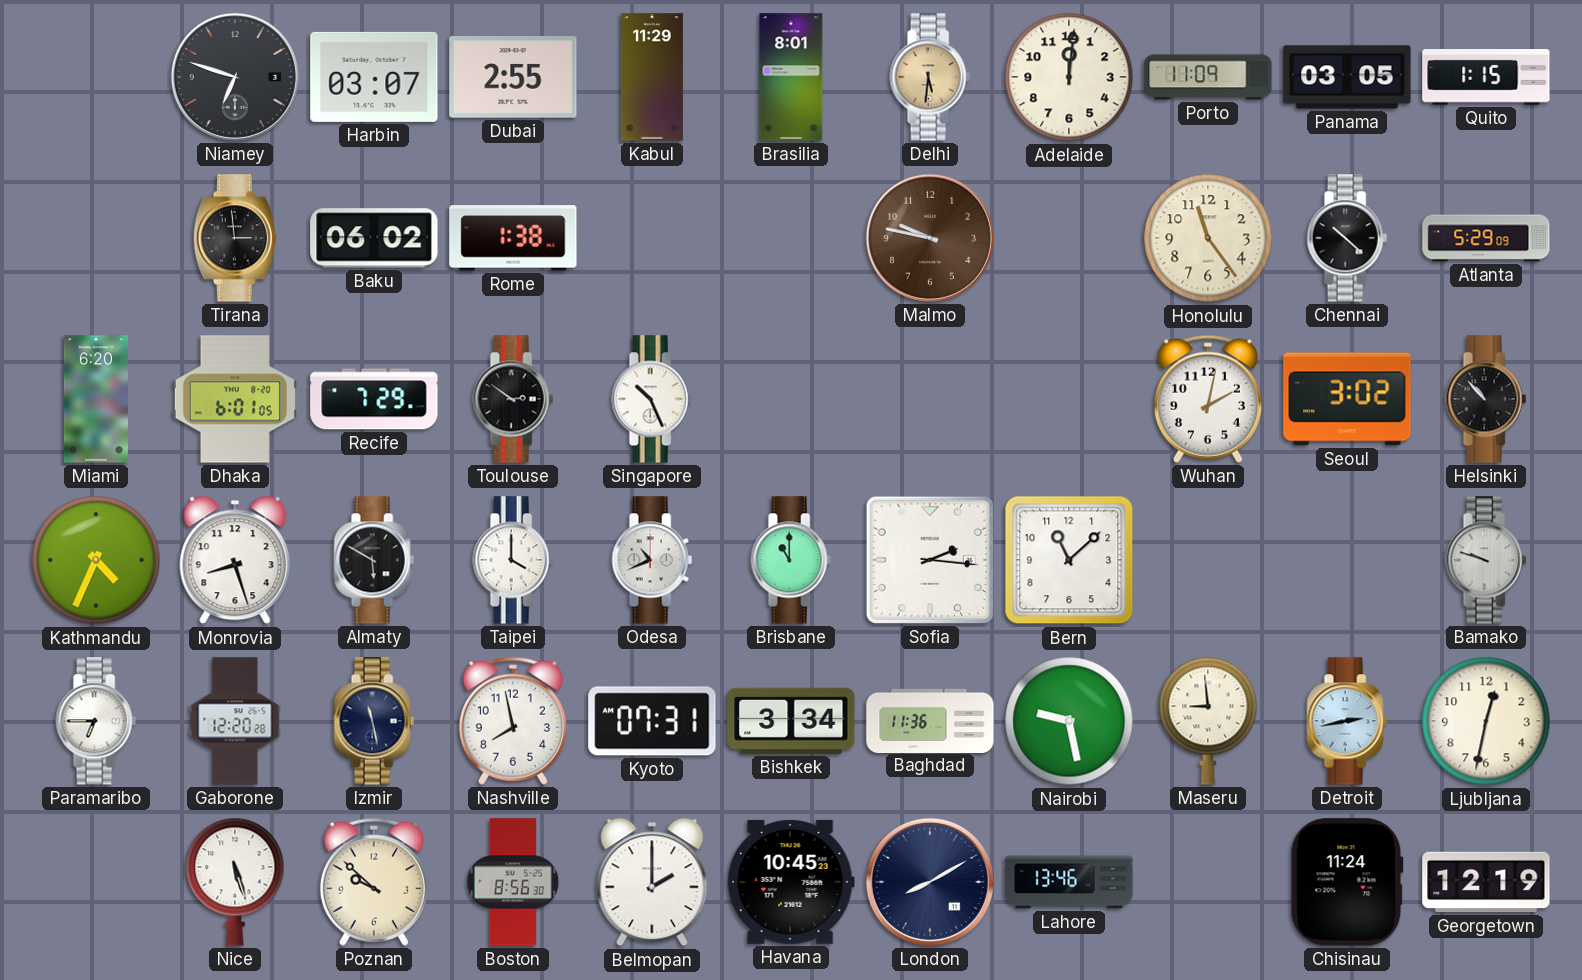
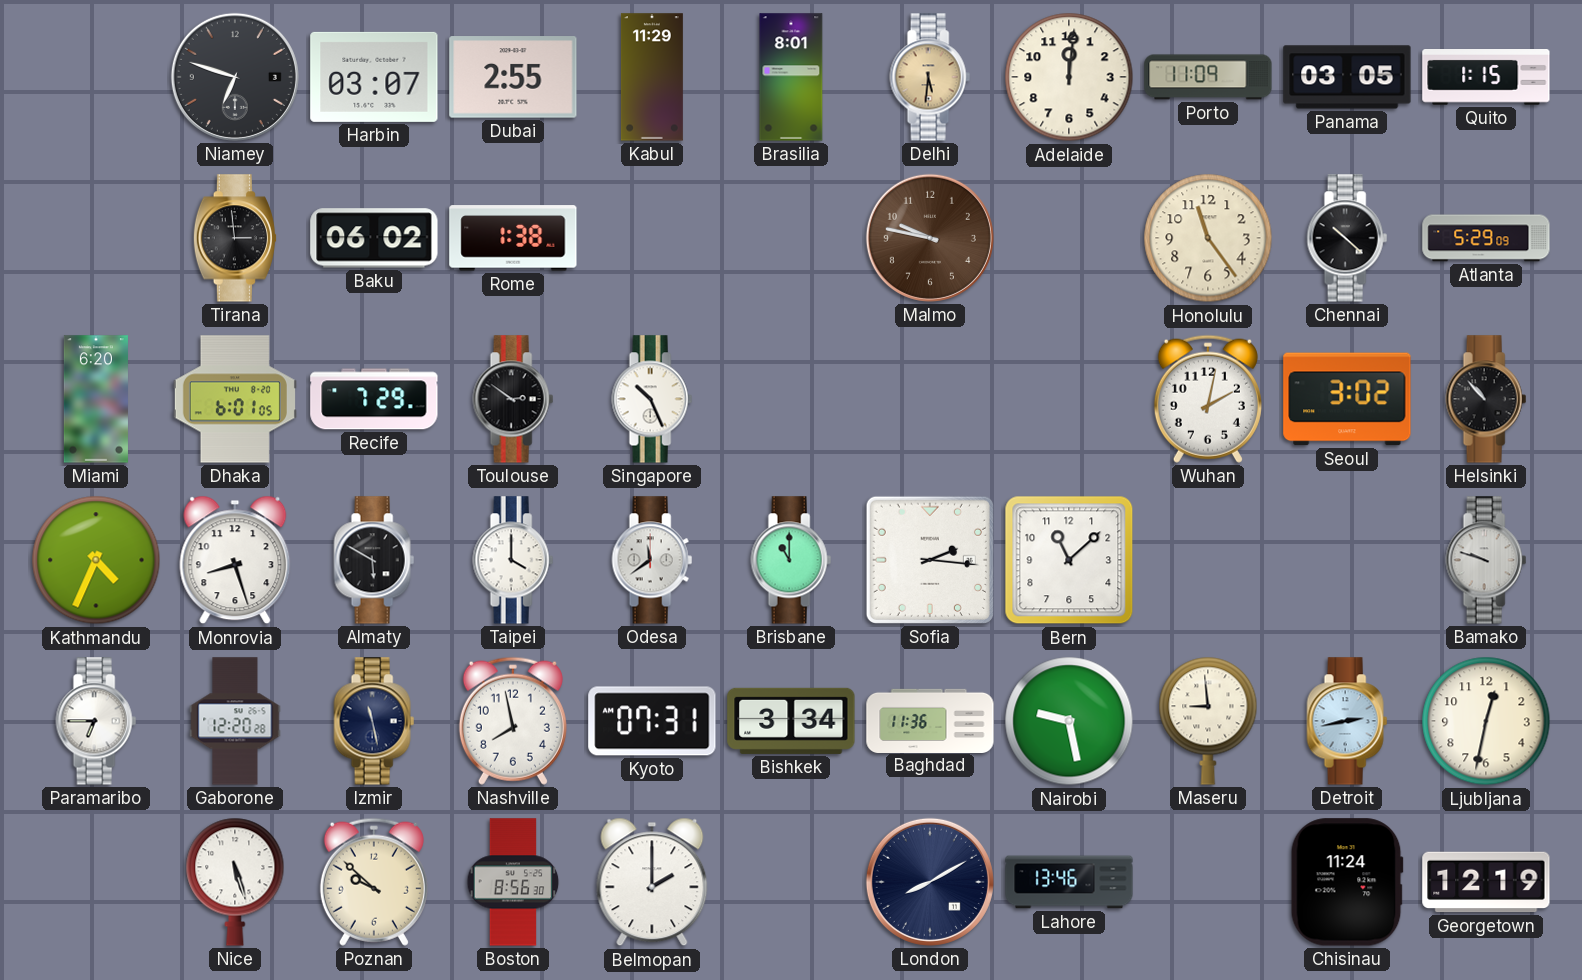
Odesa: 10:41 -> 11:39
Havana: 10:45 -> none
